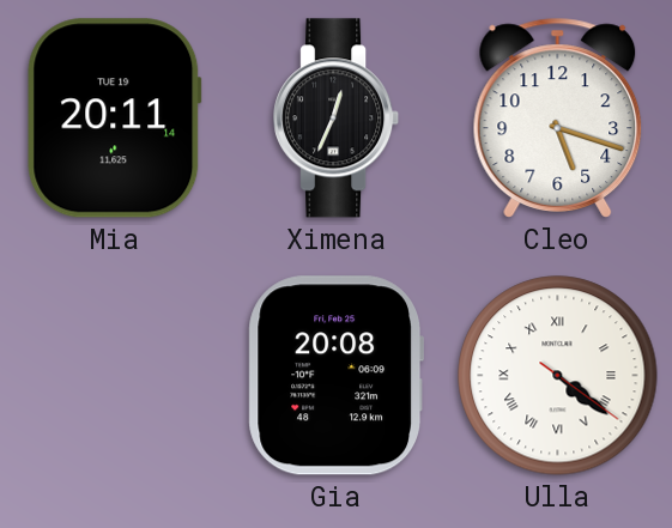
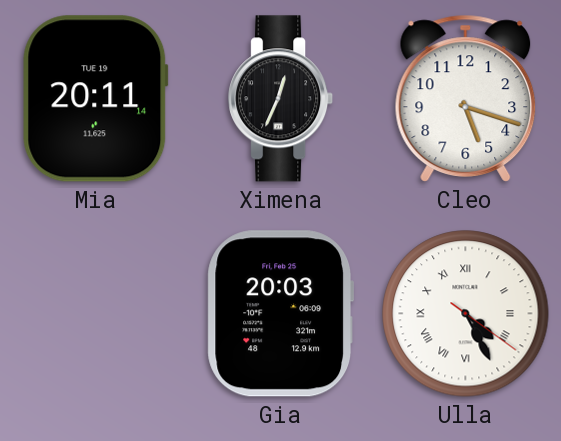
Gia: 20:08 -> 20:03
Ulla: 4:21 -> 4:25
